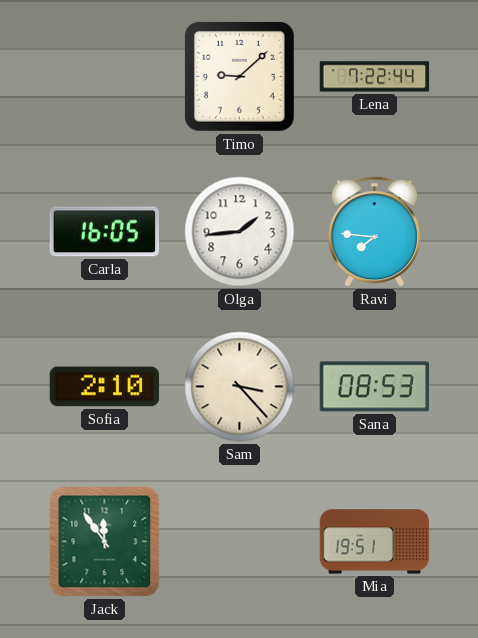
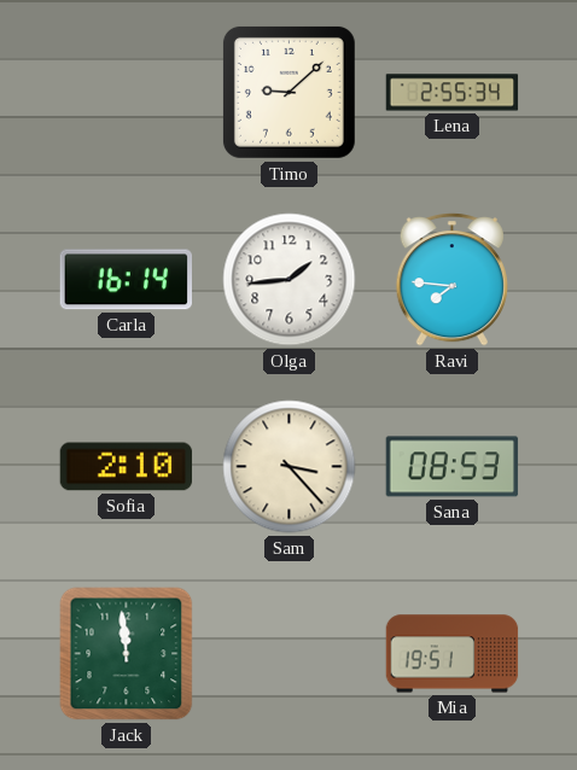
Lena: 7:22 -> 2:55
Carla: 16:05 -> 16:14
Jack: 11:54 -> 11:59
